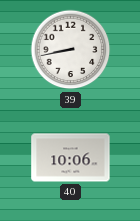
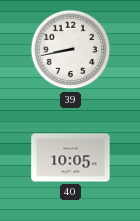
40: 10:06 -> 10:05
